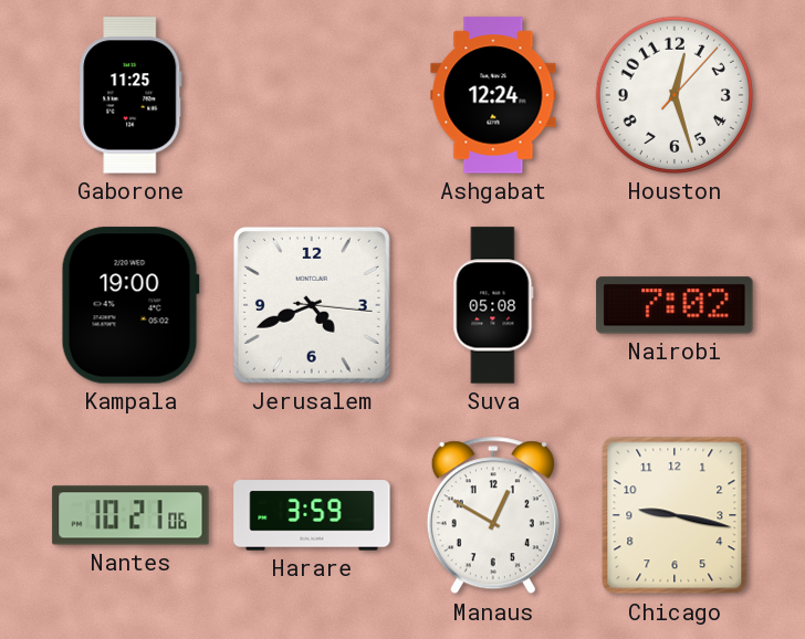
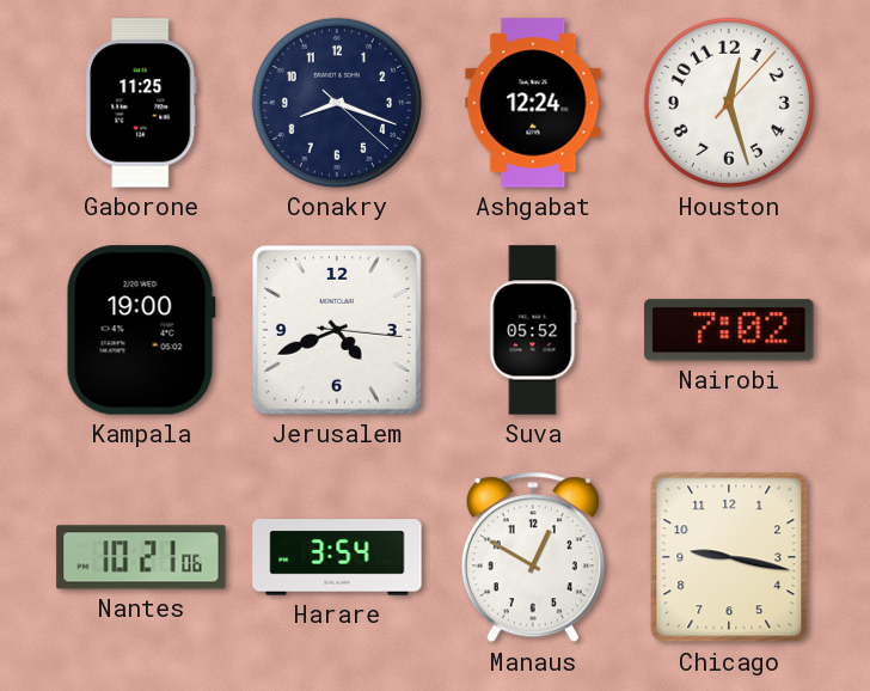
Conakry: none -> 8:18
Suva: 05:08 -> 05:52
Harare: 3:59 -> 3:54
